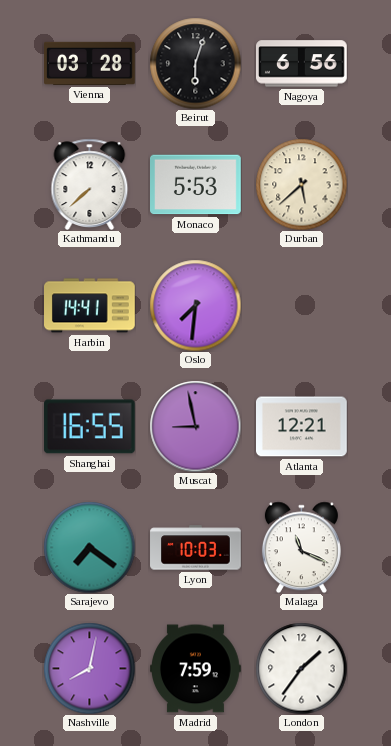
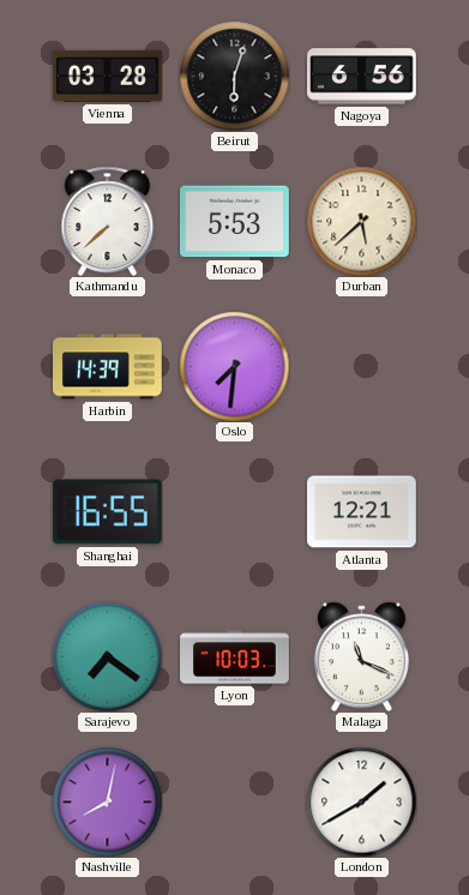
Harbin: 14:41 -> 14:39
Muscat: 8:58 -> none
Madrid: 7:59 -> none
London: 1:36 -> 1:40
